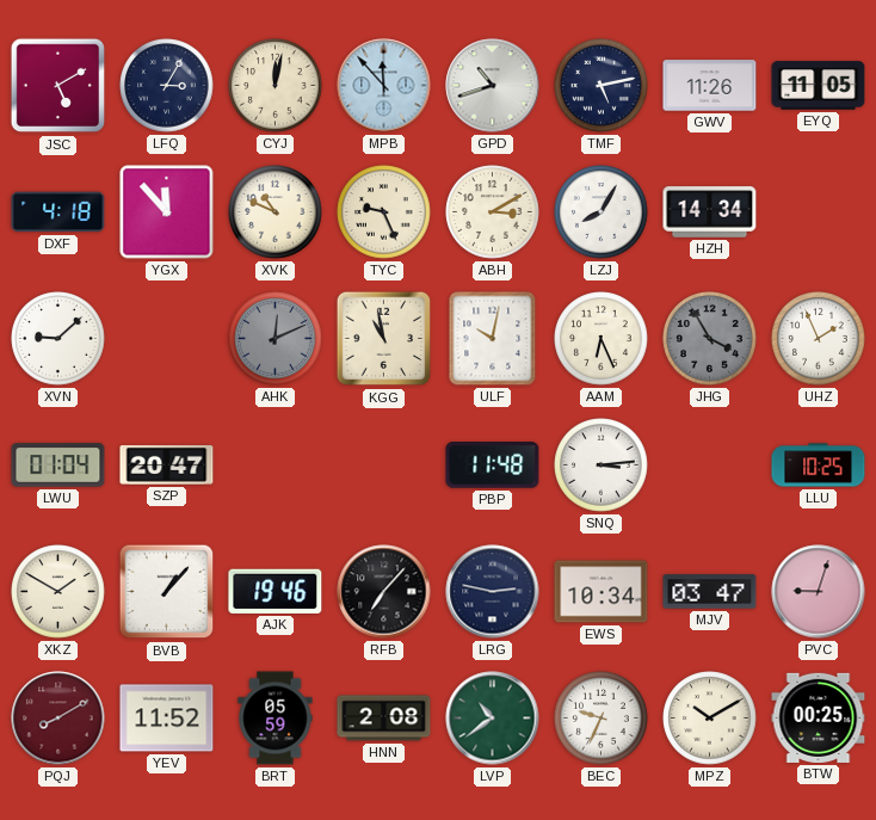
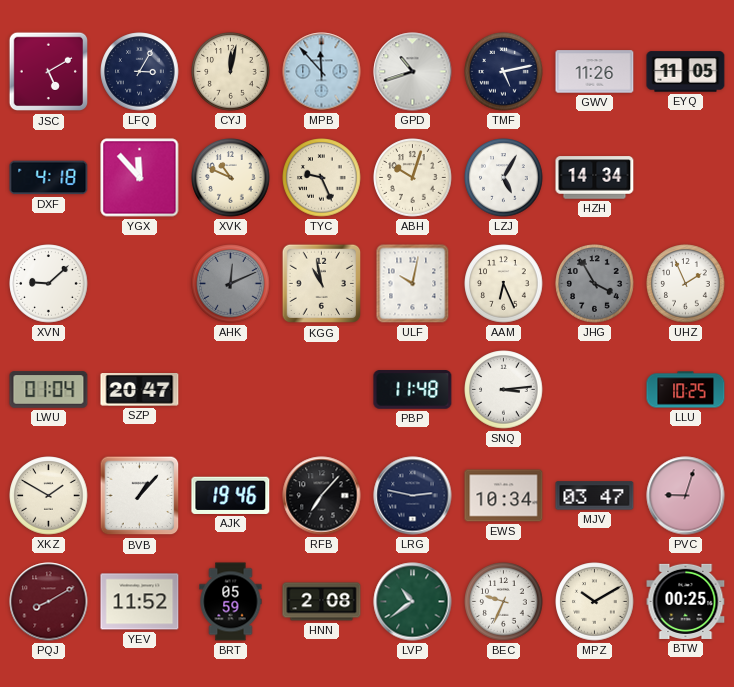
ABH: 3:10 -> 10:03
LZJ: 8:05 -> 5:05
